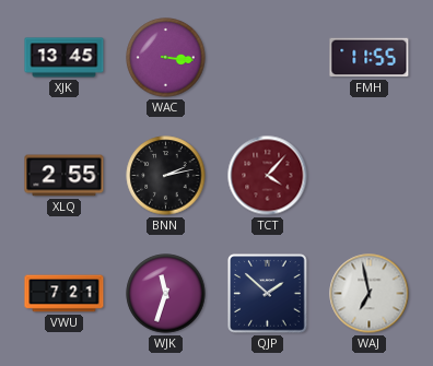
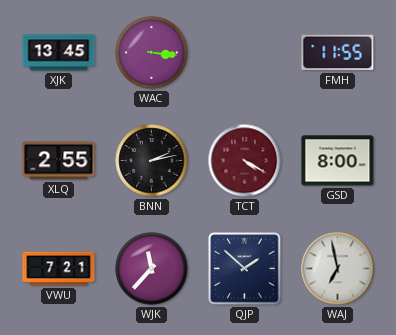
TCT: 4:07 -> 4:20
GSD: none -> 8:00
WJK: 11:33 -> 11:37
